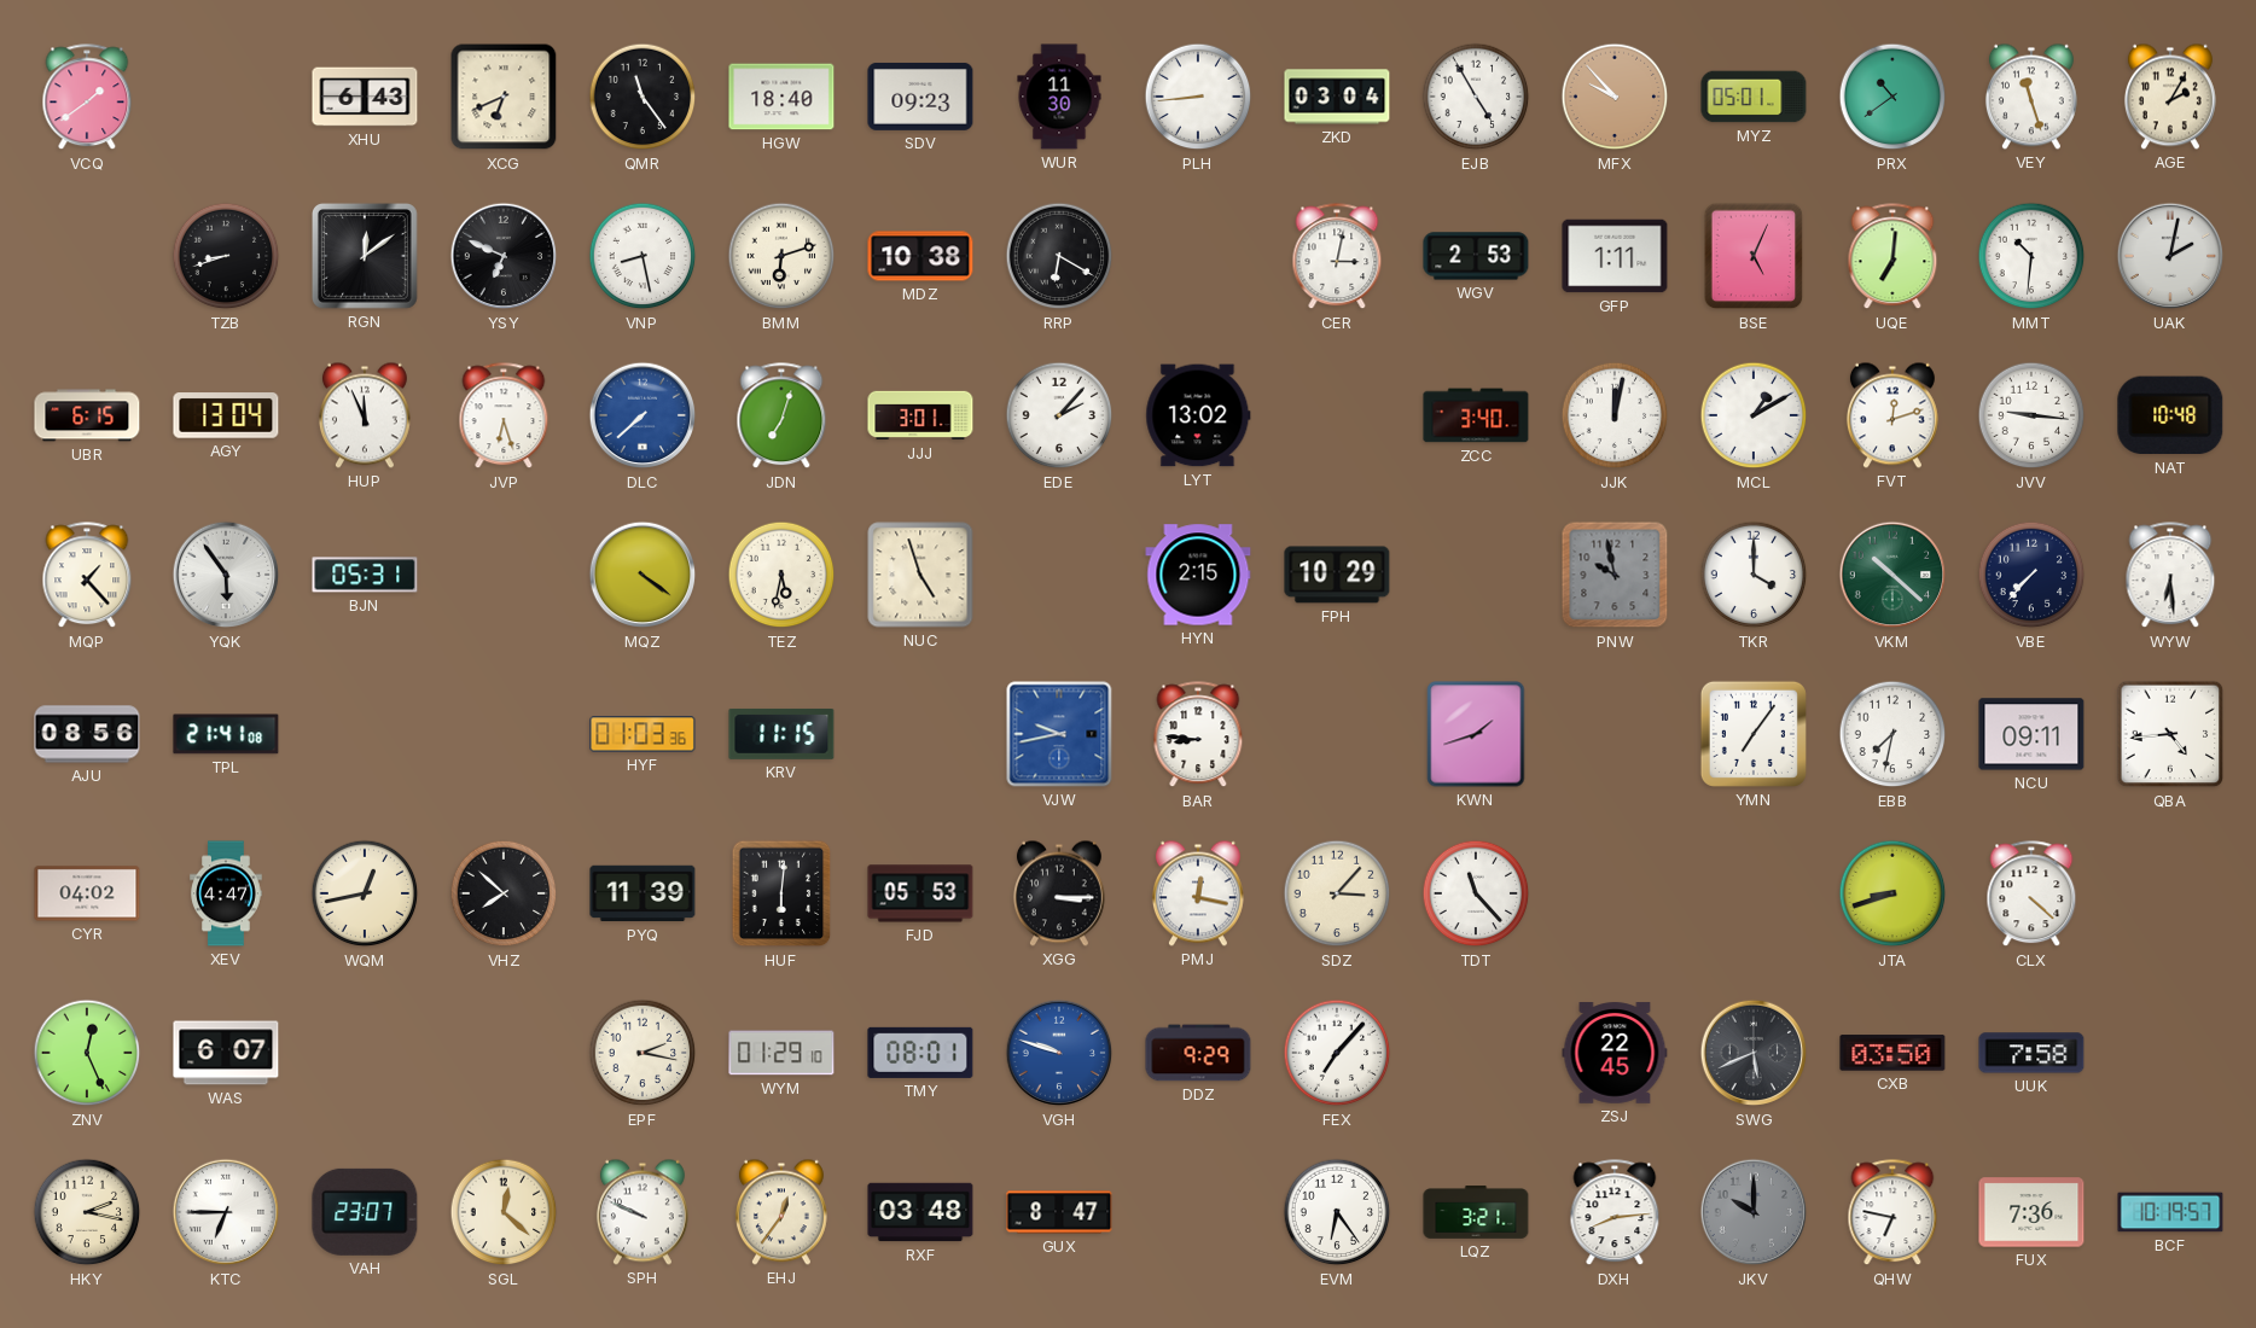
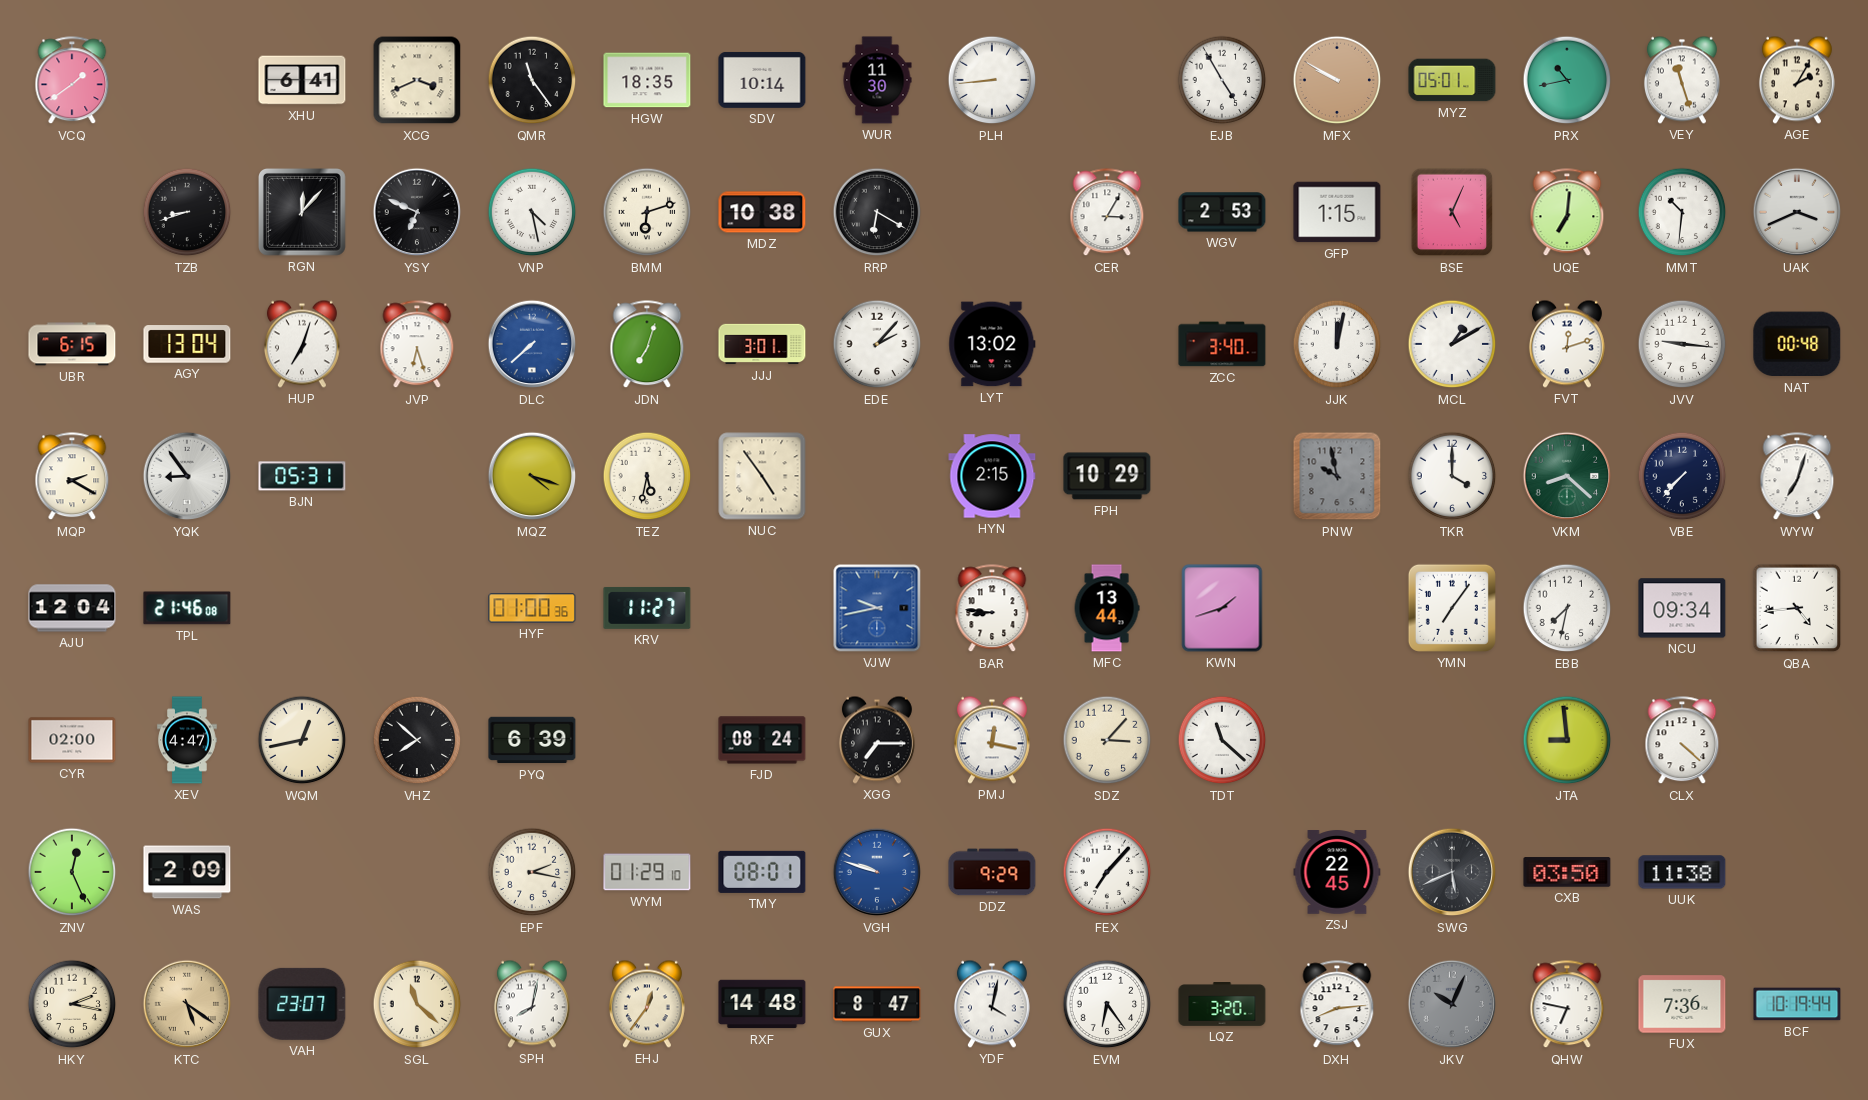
XHU: 6:43 -> 6:41
XCG: 6:41 -> 3:41
HGW: 18:40 -> 18:35
SDV: 09:23 -> 10:14
ZKD: 03:04 -> none
MFX: 9:53 -> 9:50
PRX: 10:39 -> 10:43
RGN: 12:09 -> 12:07
VNP: 8:28 -> 4:28
CER: 3:02 -> 3:05
GFP: 1:11 -> 1:15
UAK: 2:02 -> 3:41
HUP: 11:56 -> 7:03
NAT: 10:48 -> 00:48
MQP: 1:23 -> 2:20
YQK: 5:54 -> 8:54
MQZ: 4:21 -> 4:18
NUC: 4:57 -> 4:54
VKM: 10:22 -> 8:22
WYW: 6:29 -> 7:03
AJU: 08:56 -> 12:04
TPL: 21:41 -> 21:46
HYF: 01:03 -> 01:00
KRV: 11:15 -> 11:27
MFC: none -> 13:44
NCU: 09:11 -> 09:34
CYR: 04:02 -> 02:00
PYQ: 11:39 -> 6:39
HUF: 6:01 -> none
FJD: 05:53 -> 08:24
XGG: 3:15 -> 7:15
TDT: 11:23 -> 11:22
JTA: 8:42 -> 8:59
WAS: 6:07 -> 2:09
UUK: 7:58 -> 11:38
KTC: 6:45 -> 5:21
KTC dial: white -> champagne
SGL: 12:22 -> 11:22
SPH: 9:49 -> 8:02
RXF: 03:48 -> 14:48
YDF: none -> 4:02
LQZ: 3:21 -> 3:20
JKV: 10:00 -> 10:04
BCF: 10:19:57 -> 10:19:44
